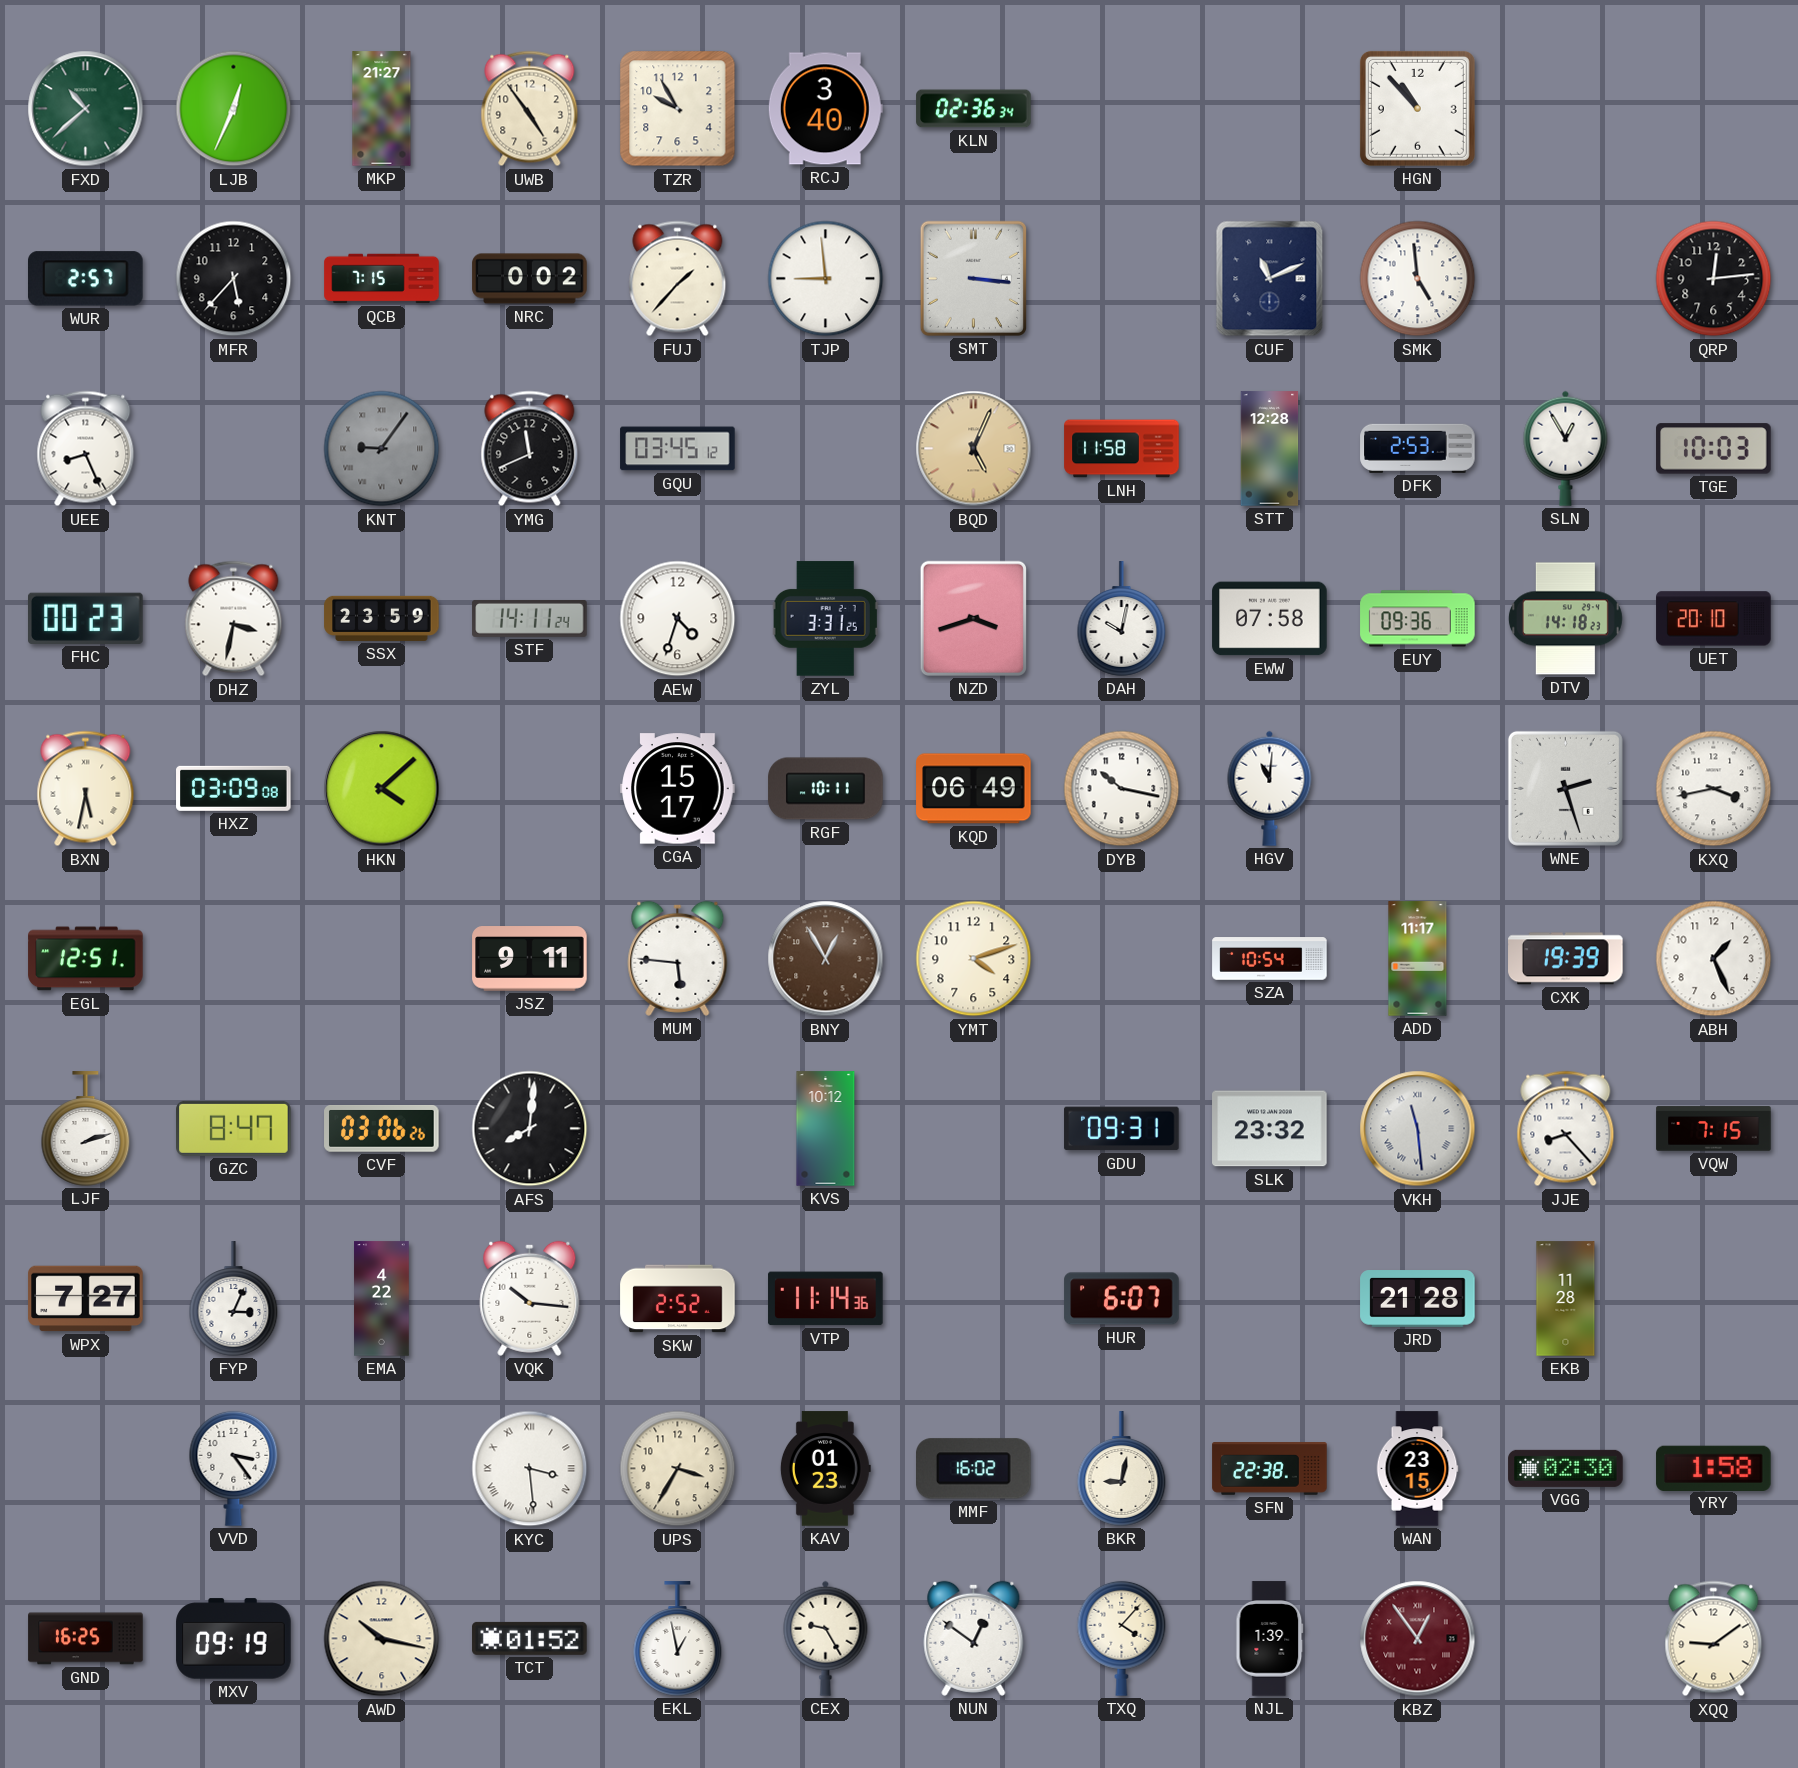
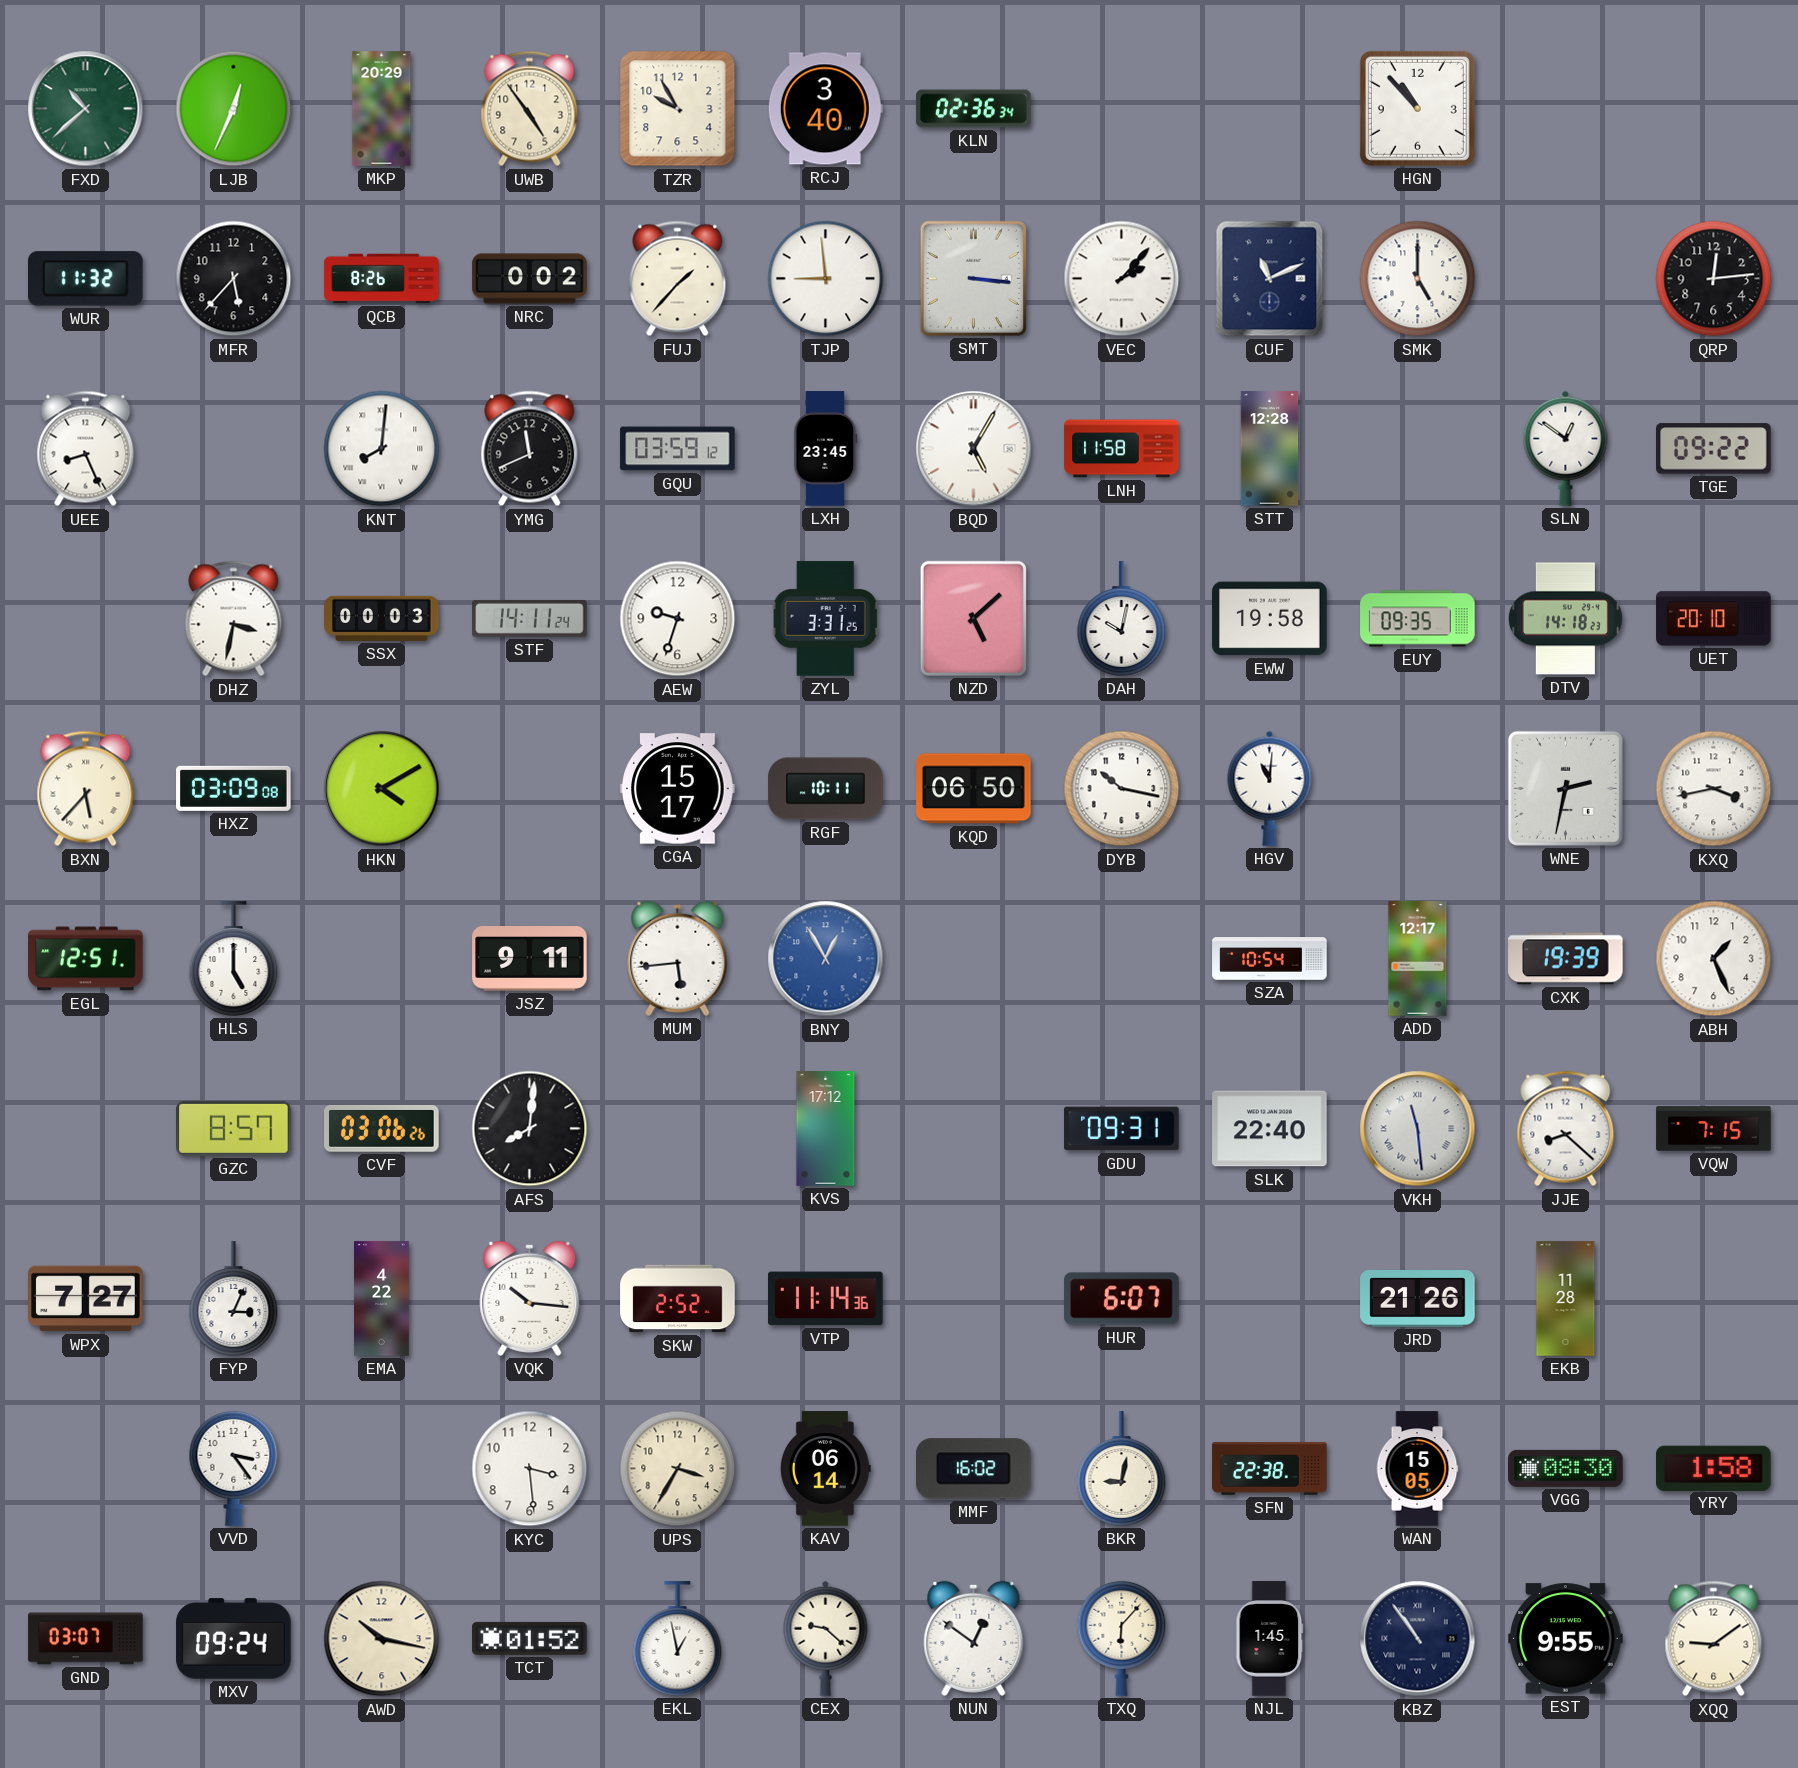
MKP: 21:27 -> 20:29
WUR: 2:57 -> 11:32
QCB: 7:15 -> 8:26
VEC: none -> 2:07
SMK: 4:59 -> 5:00
KNT: 9:06 -> 8:01
KNT dial: grey -> white
GQU: 03:45 -> 03:59
LXH: none -> 23:45
BQD: 5:04 -> 5:05
BQD dial: champagne -> white
DFK: 2:53 -> none
SLN: 12:55 -> 12:51
TGE: 10:03 -> 09:22
FHC: 00:23 -> none
SSX: 23:59 -> 00:03
AEW: 4:33 -> 9:33
NZD: 3:42 -> 5:08
EWW: 07:58 -> 19:58
EUY: 09:36 -> 09:35
BXN: 5:32 -> 5:37
HKN: 4:08 -> 4:10
KQD: 06:49 -> 06:50
WNE: 2:27 -> 2:32
HLS: none -> 5:00
MUM: 5:46 -> 5:44
BNY dial: brown -> blue
YMT: 4:12 -> none
ADD: 11:17 -> 12:17
LJF: 2:12 -> none
GZC: 8:47 -> 8:57
KVS: 10:12 -> 17:12
SLK: 23:32 -> 22:40
JJE: 8:23 -> 8:22
JRD: 21:28 -> 21:26
KYC numerals: Roman -> Arabic
KAV: 01:23 -> 06:14
WAN: 23:15 -> 15:05
VGG: 02:30 -> 08:30
GND: 16:25 -> 03:07
MXV: 09:19 -> 09:24
CEX: 9:25 -> 9:22
TXQ: 4:07 -> 6:07
NJL: 1:39 -> 1:45
KBZ: 12:54 -> 10:54
KBZ dial: burgundy -> navy
EST: none -> 9:55
